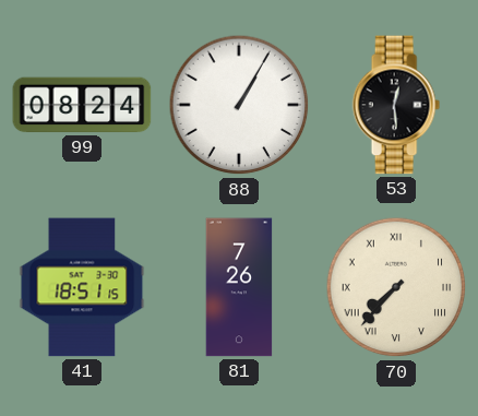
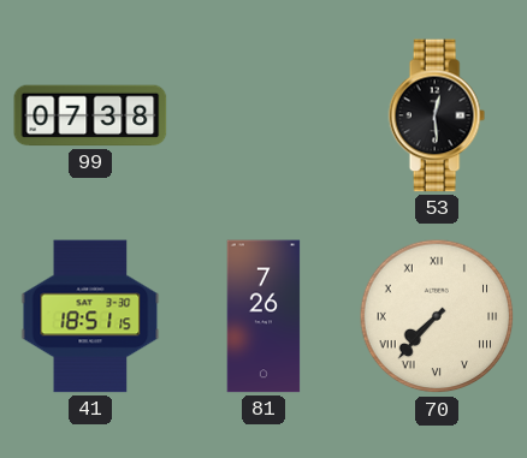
99: 08:24 -> 07:38
88: 1:05 -> none
